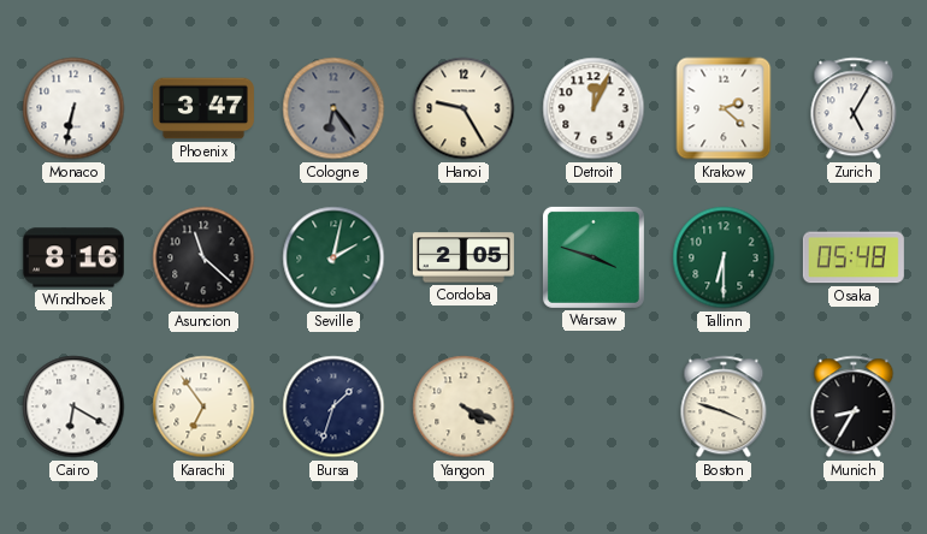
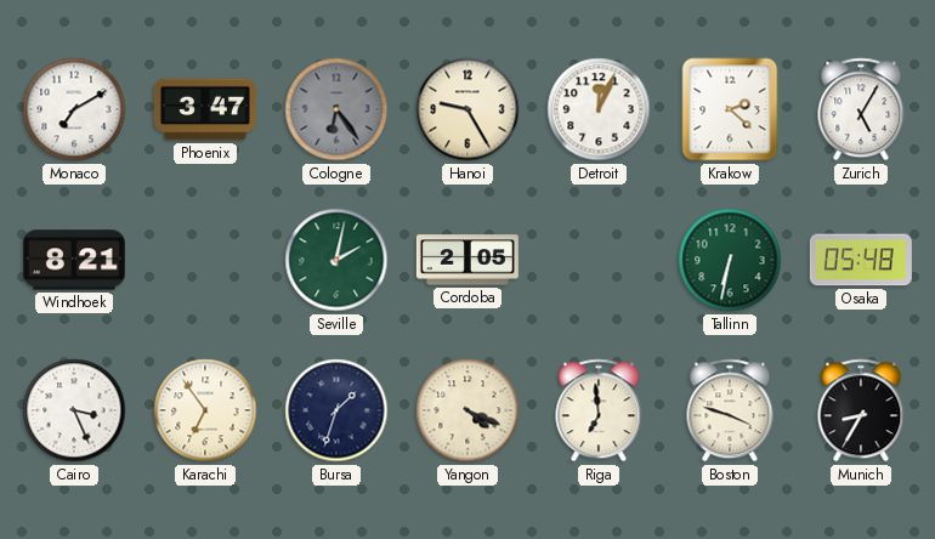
Monaco: 6:32 -> 7:10
Windhoek: 8:16 -> 8:21
Asuncion: 11:22 -> none
Warsaw: 3:48 -> none
Tallinn: 6:30 -> 6:32
Cairo: 6:20 -> 3:26
Riga: none -> 6:59
